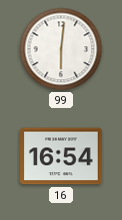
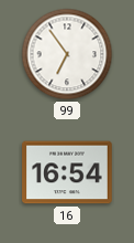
99: 6:01 -> 6:54
